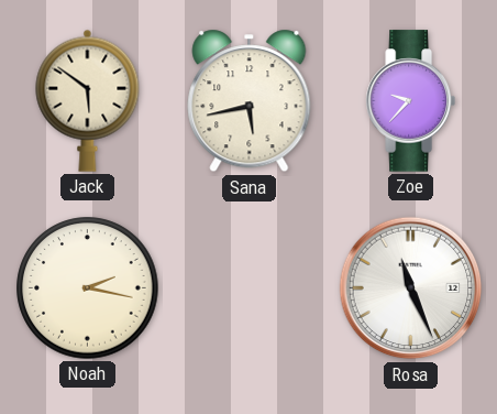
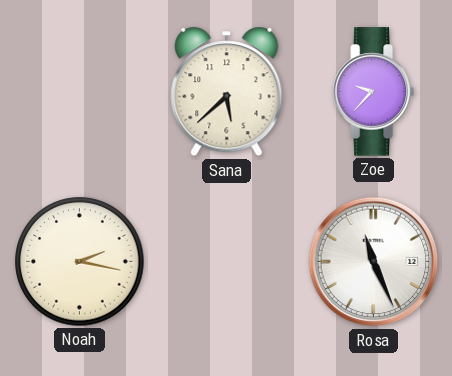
Jack: 5:51 -> none
Sana: 5:43 -> 5:38
